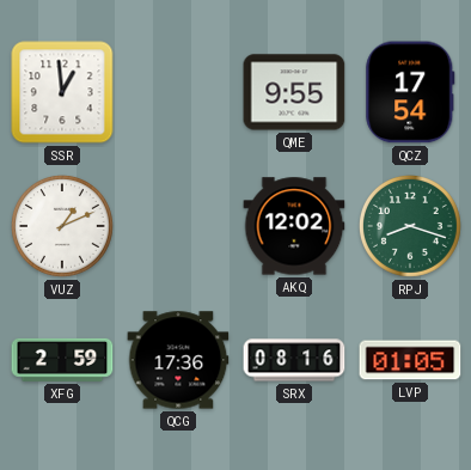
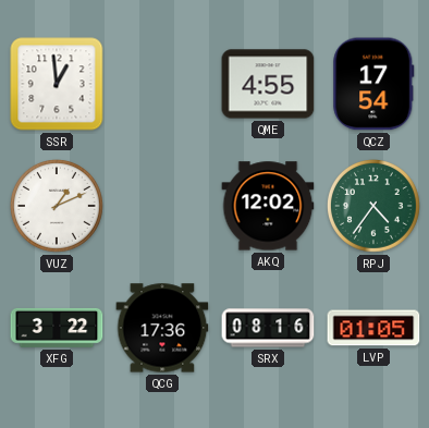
QME: 9:55 -> 4:55
RPJ: 8:18 -> 4:36
XFG: 2:59 -> 3:22
